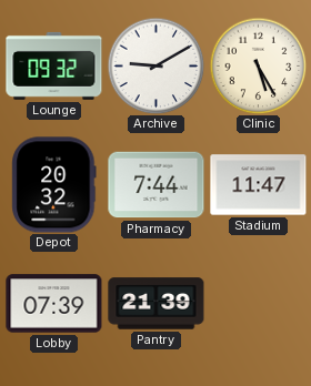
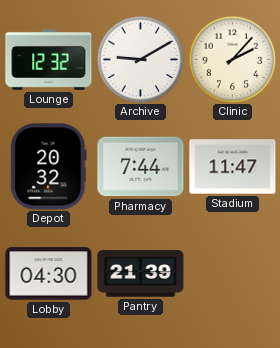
Lounge: 09:32 -> 12:32
Clinic: 5:25 -> 2:07
Lobby: 07:39 -> 04:30
